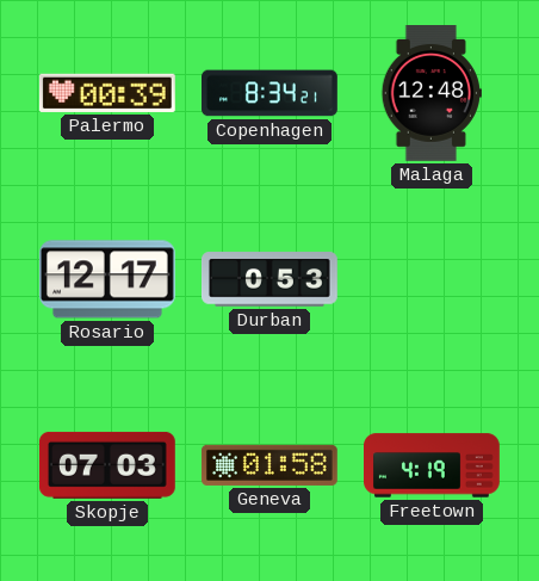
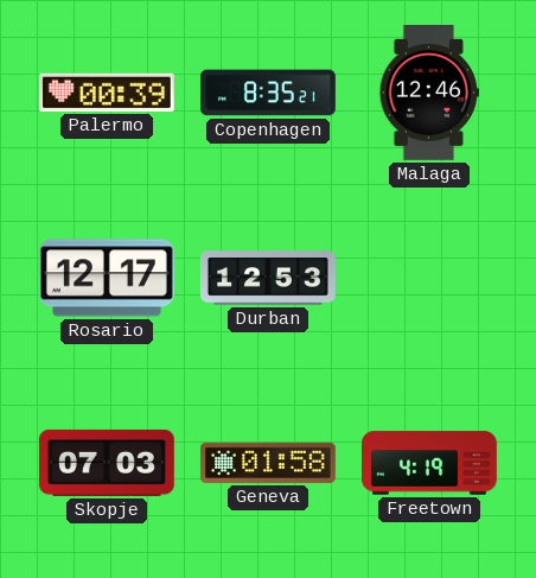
Copenhagen: 8:34 -> 8:35
Malaga: 12:48 -> 12:46
Durban: 0:53 -> 12:53
